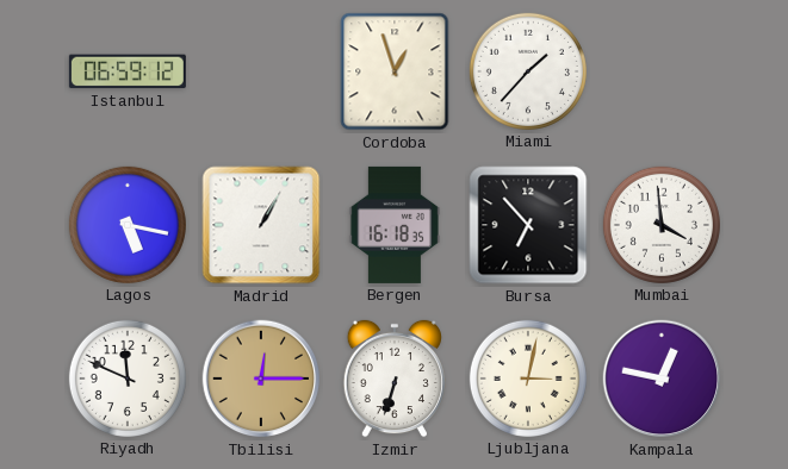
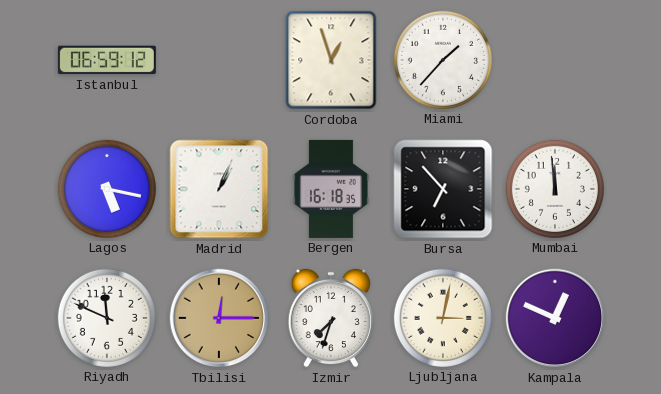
Madrid: 1:05 -> 1:04
Mumbai: 3:59 -> 11:59
Izmir: 6:33 -> 7:33
Kampala: 12:47 -> 12:49
